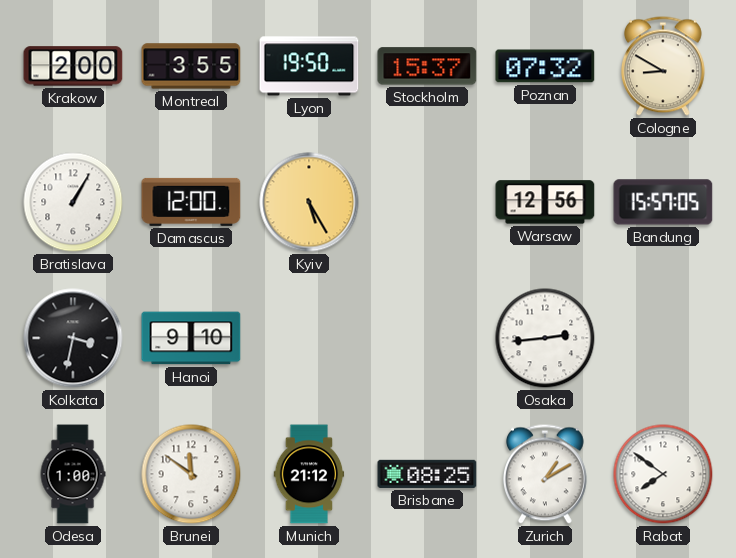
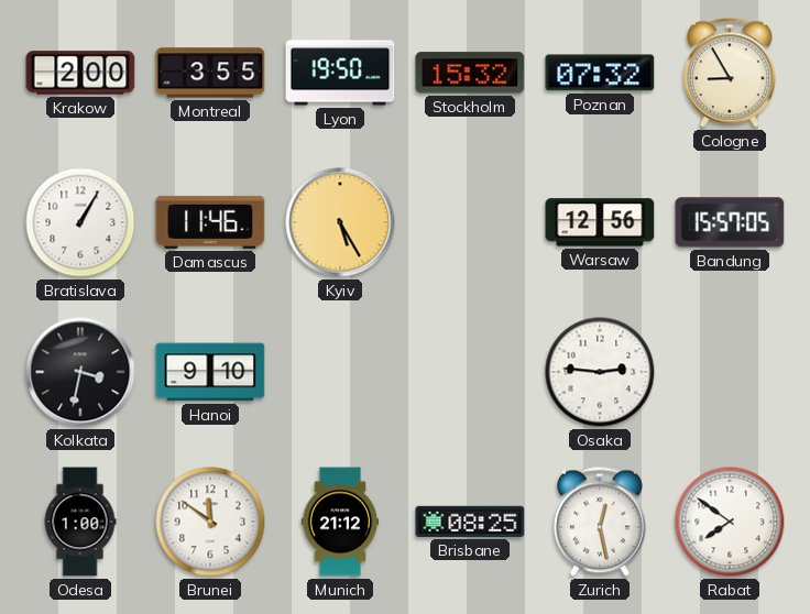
Stockholm: 15:37 -> 15:32
Cologne: 8:50 -> 8:55
Damascus: 12:00 -> 11:46
Osaka: 2:44 -> 2:46
Zurich: 1:10 -> 12:28
